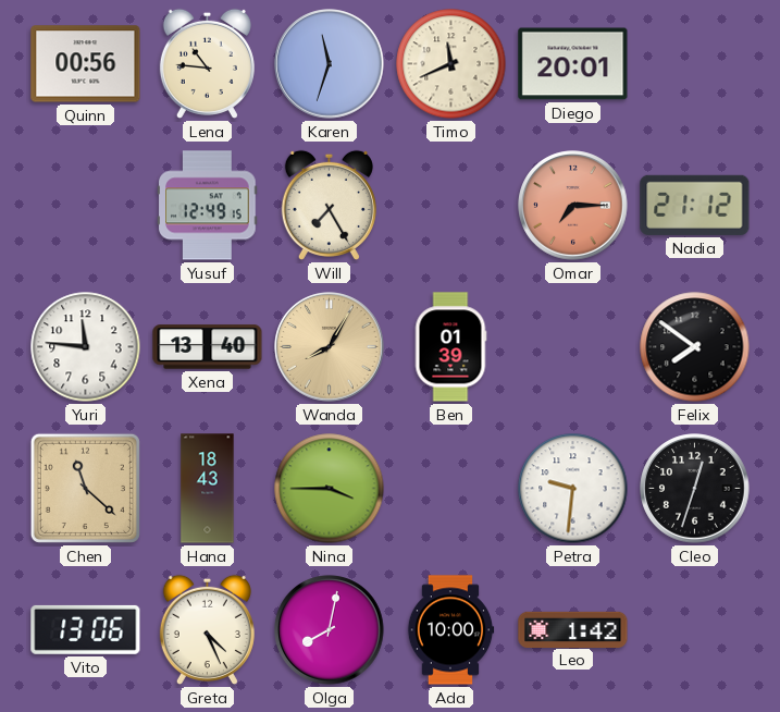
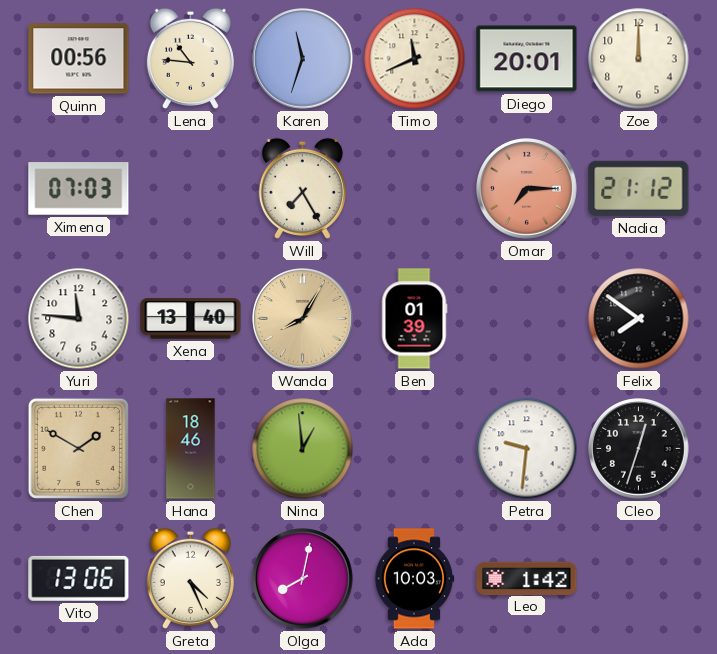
Zoe: none -> 12:00
Ximena: none -> 07:03
Yusuf: 12:49 -> none
Chen: 11:22 -> 1:50
Hana: 18:43 -> 18:46
Nina: 3:45 -> 12:59
Ada: 10:00 -> 10:03
